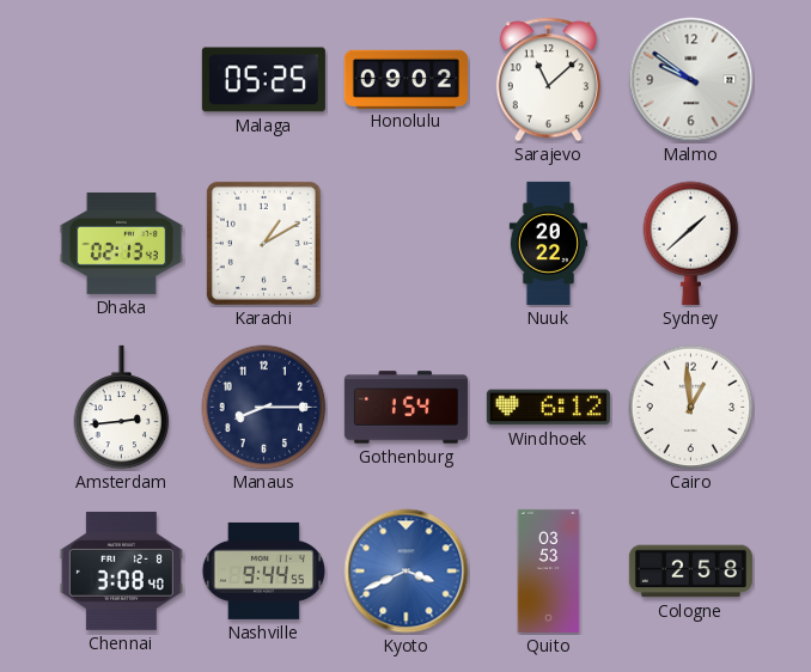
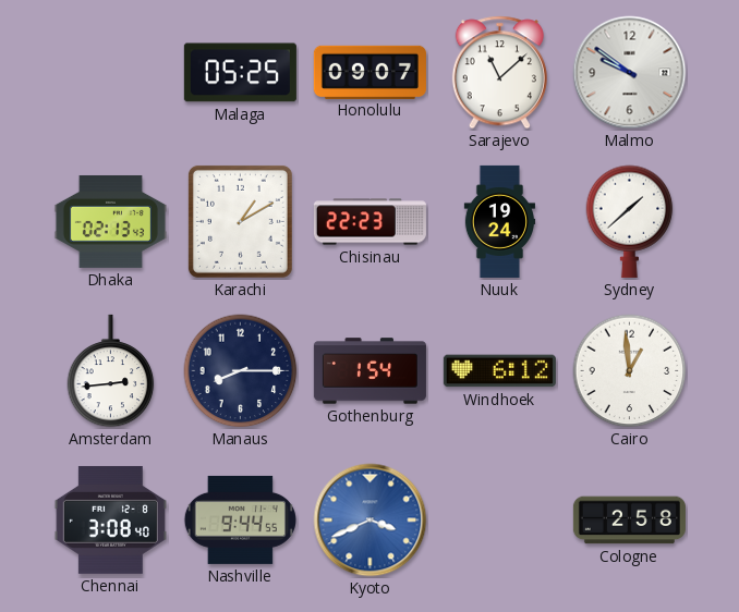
Honolulu: 09:02 -> 09:07
Chisinau: none -> 22:23
Nuuk: 20:22 -> 19:24
Quito: 03:53 -> none
